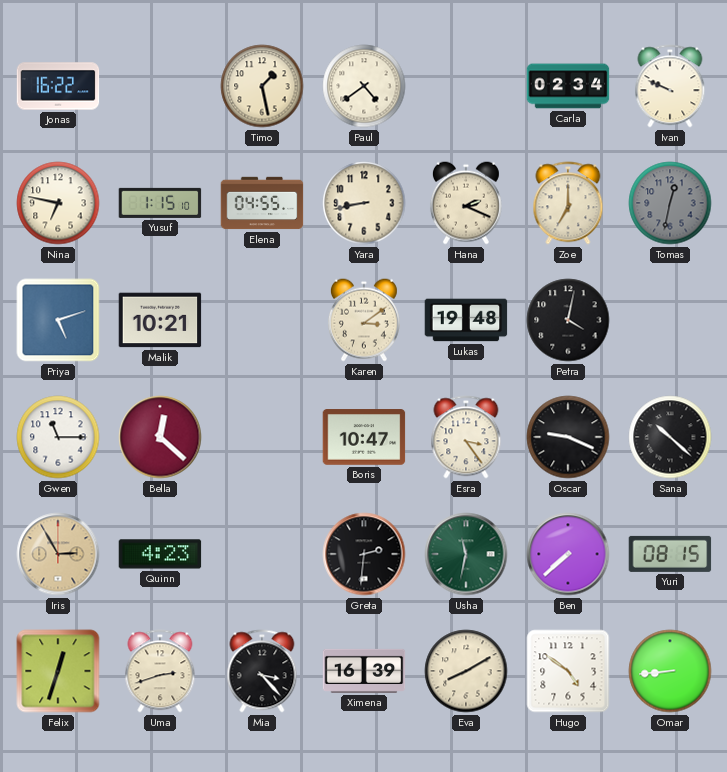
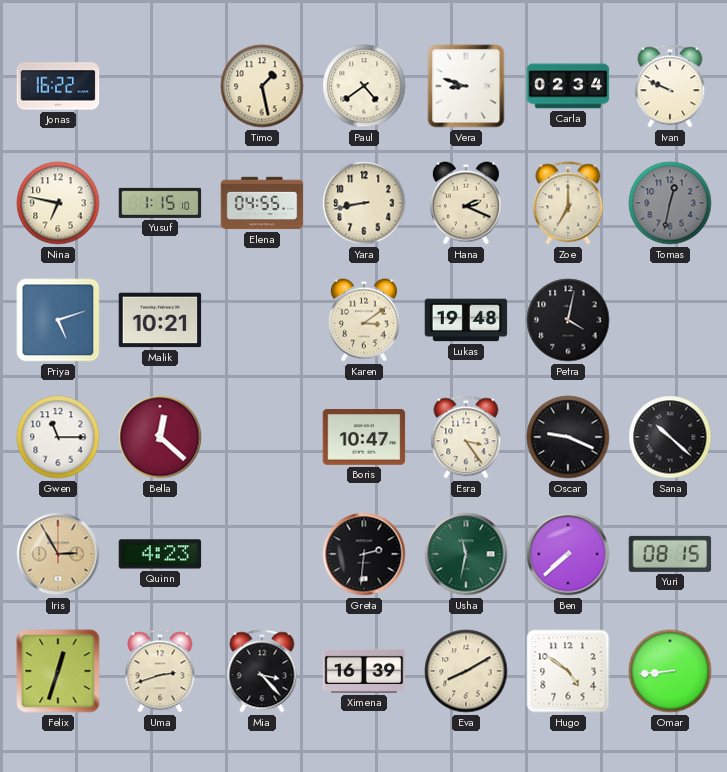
Vera: none -> 8:48
